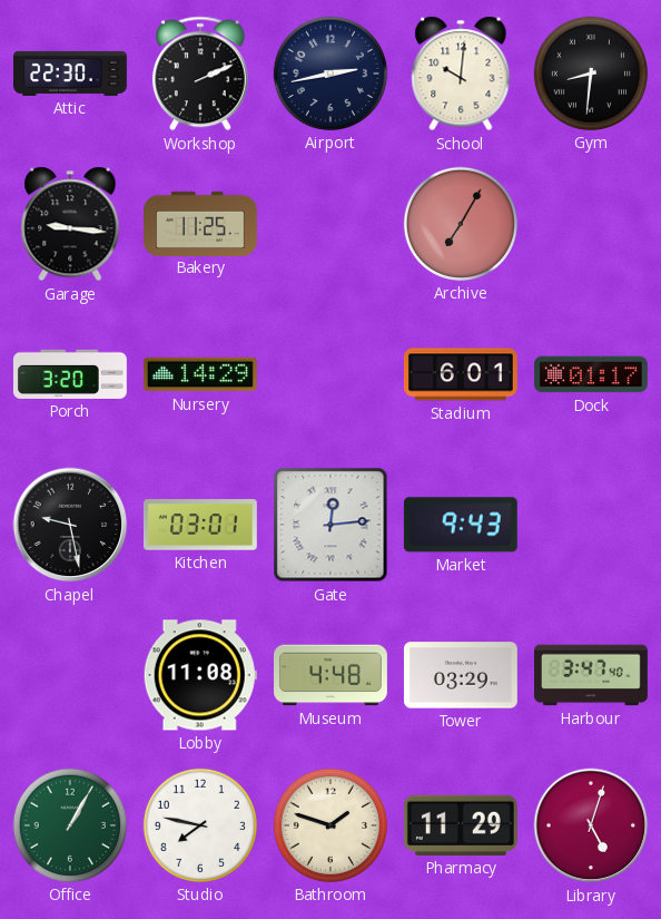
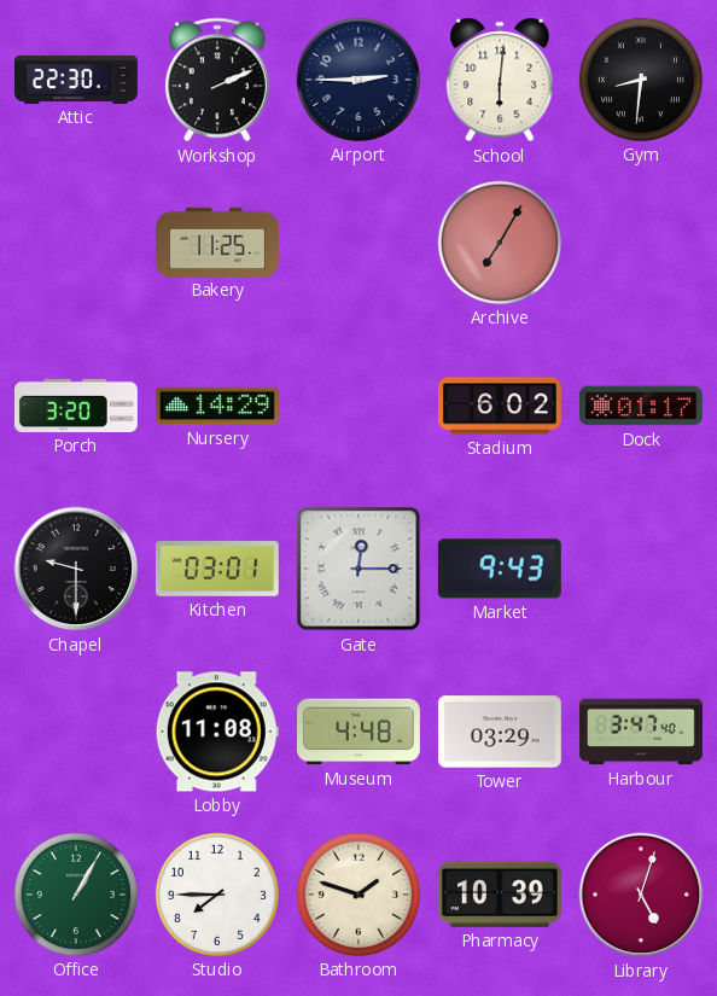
Airport: 2:43 -> 2:45
School: 10:01 -> 6:01
Garage: 9:16 -> none
Stadium: 6:01 -> 6:02
Chapel: 9:28 -> 9:30
Gate: 12:14 -> 12:15
Studio: 7:47 -> 7:45
Pharmacy: 11:29 -> 10:39
